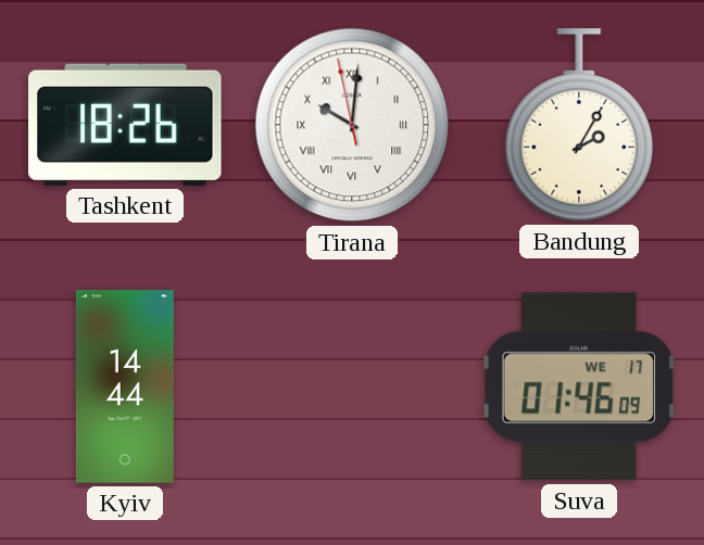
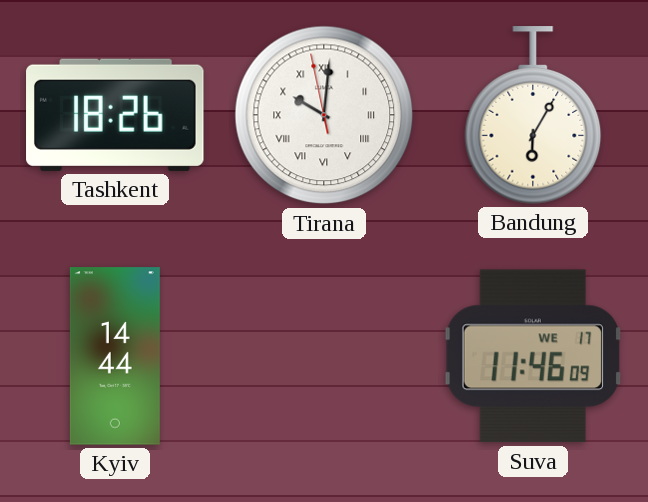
Bandung: 2:05 -> 6:05
Suva: 01:46 -> 11:46
